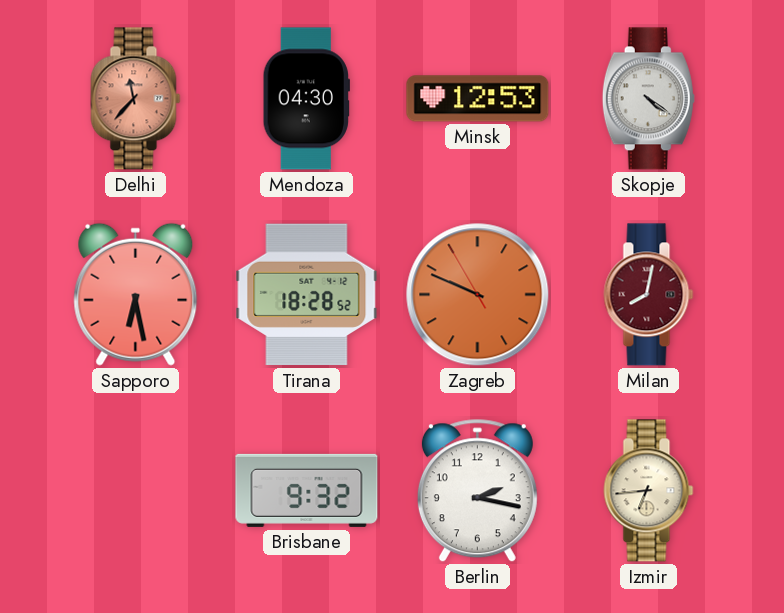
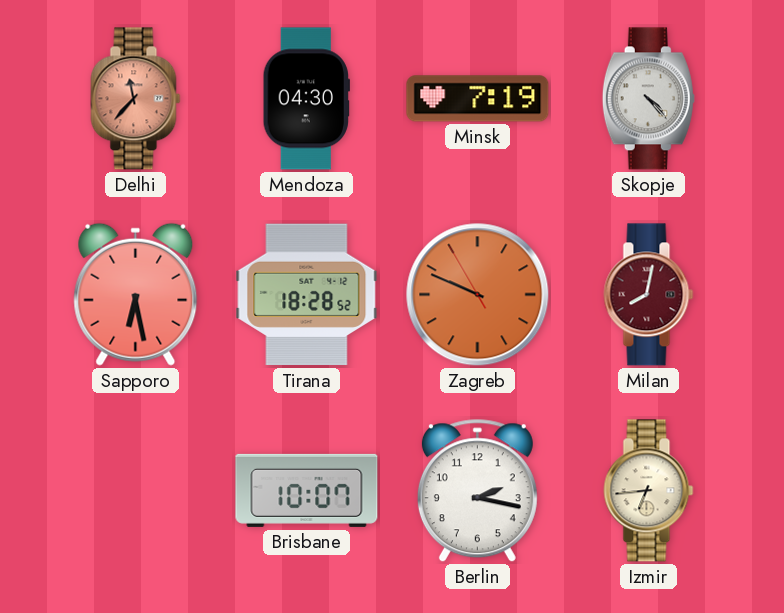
Minsk: 12:53 -> 7:19
Skopje: 4:21 -> 4:23
Brisbane: 9:32 -> 10:07
